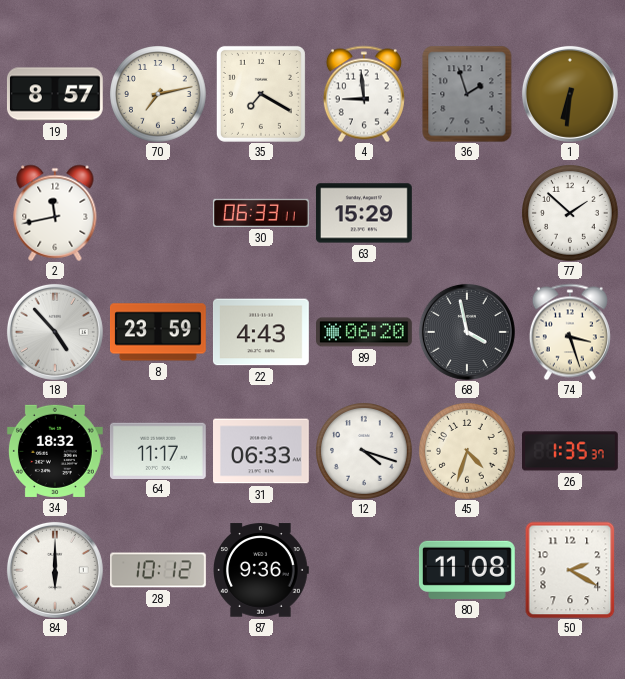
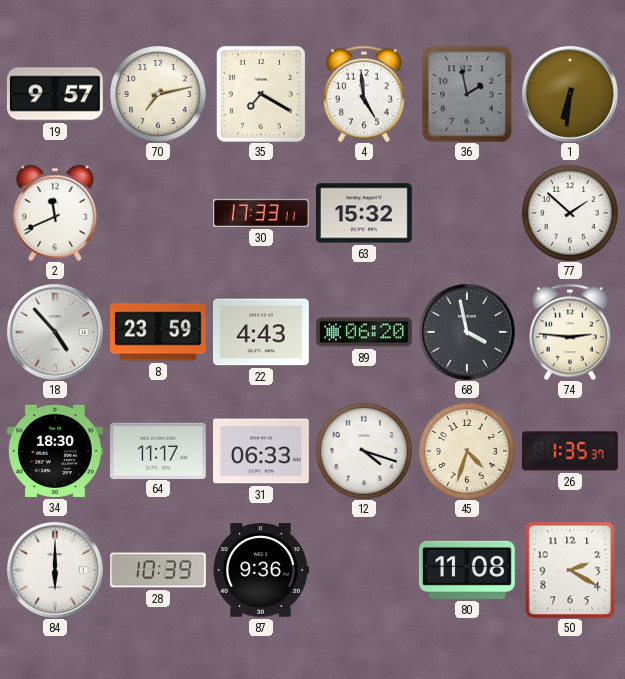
19: 8:57 -> 9:57
4: 8:59 -> 4:59
36: 1:57 -> 1:58
2: 11:43 -> 11:41
30: 06:33 -> 17:33
63: 15:29 -> 15:32
74: 3:27 -> 2:46
34: 18:32 -> 18:30
28: 10:12 -> 10:39
